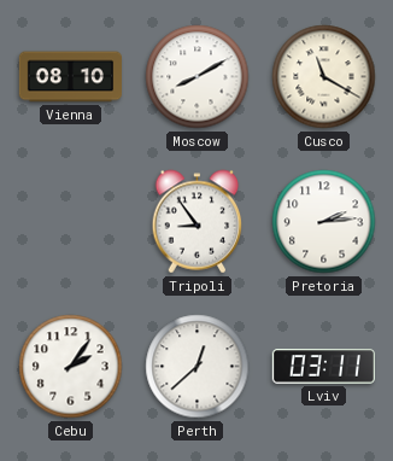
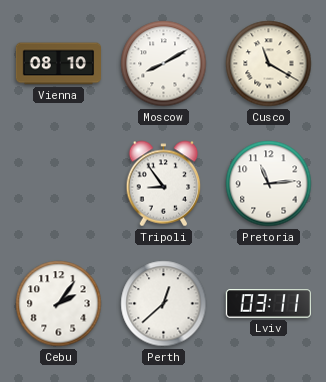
Pretoria: 2:14 -> 11:14
